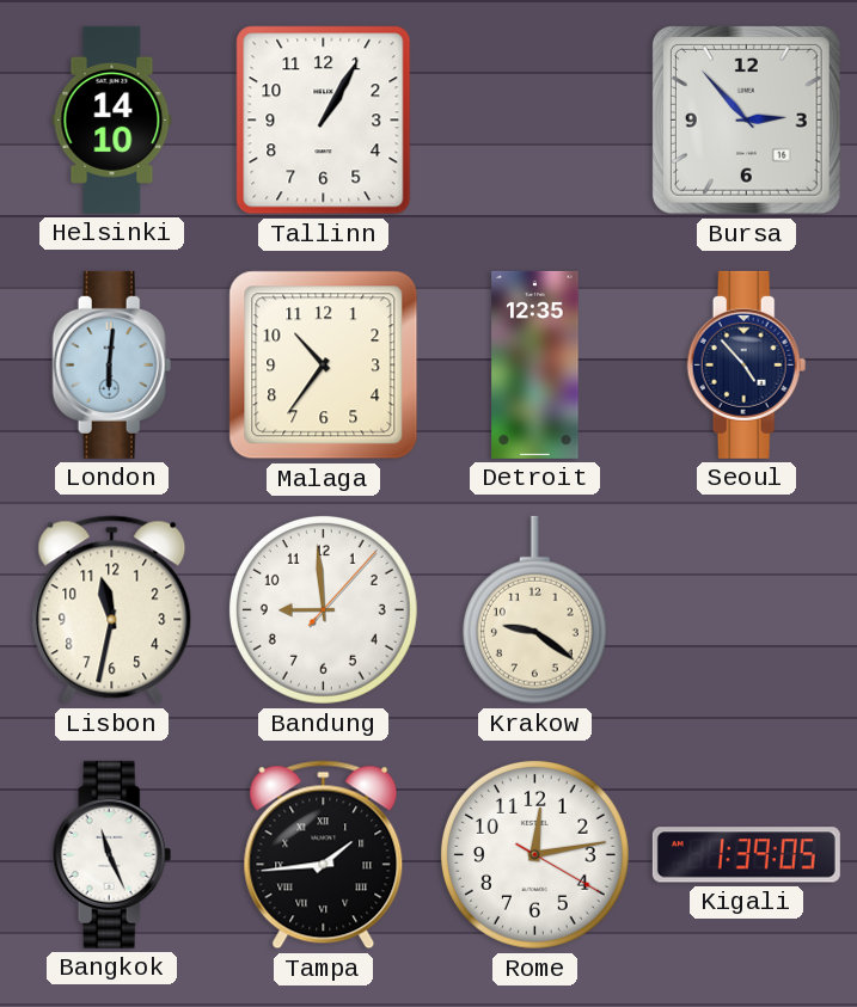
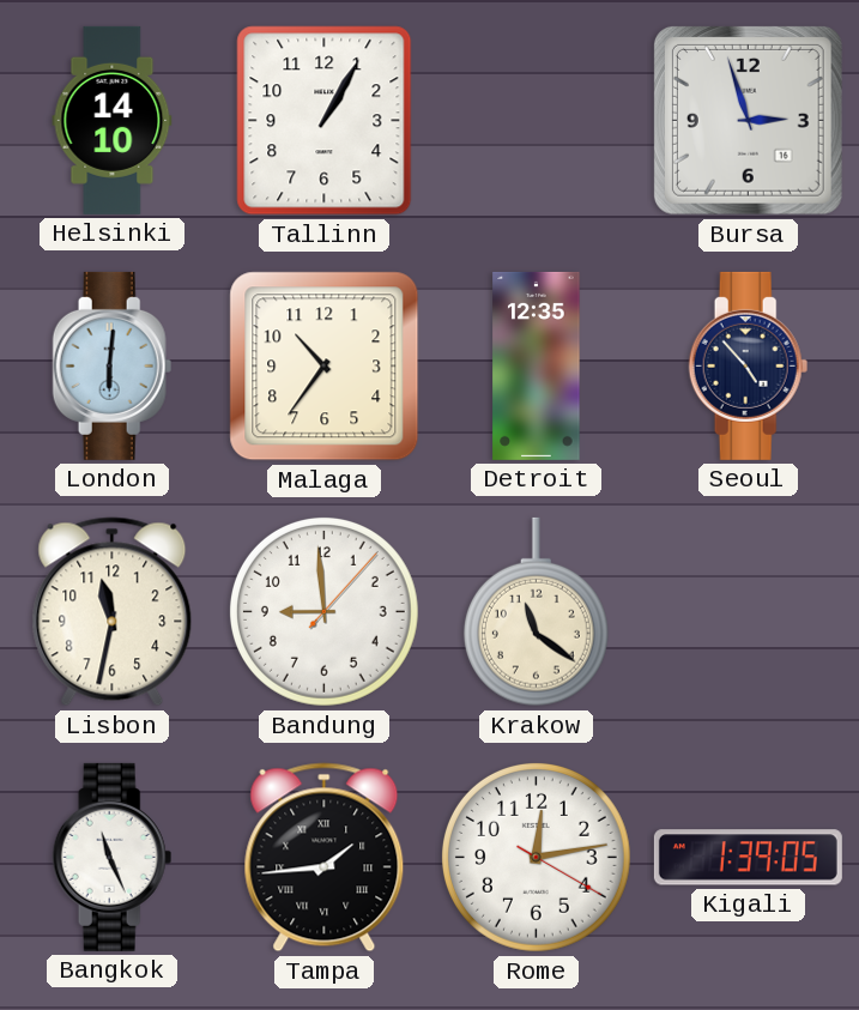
Bursa: 2:53 -> 2:57
Krakow: 9:21 -> 11:21
